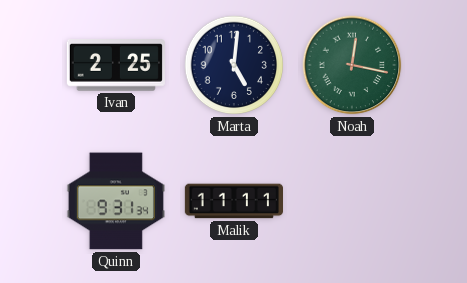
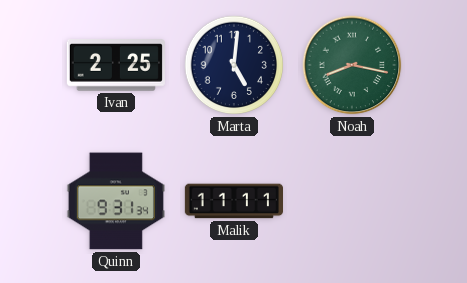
Noah: 12:17 -> 8:17
